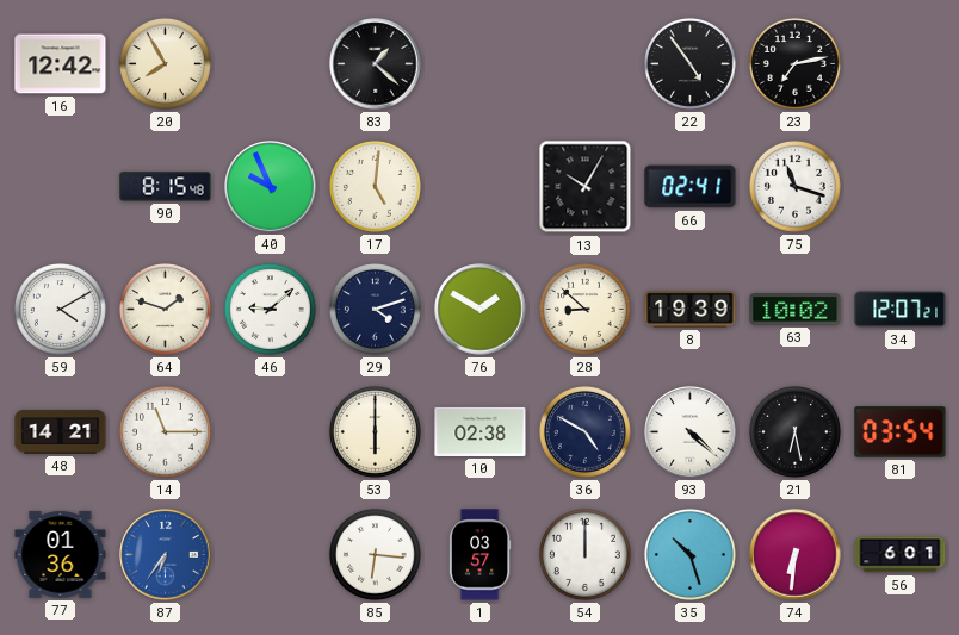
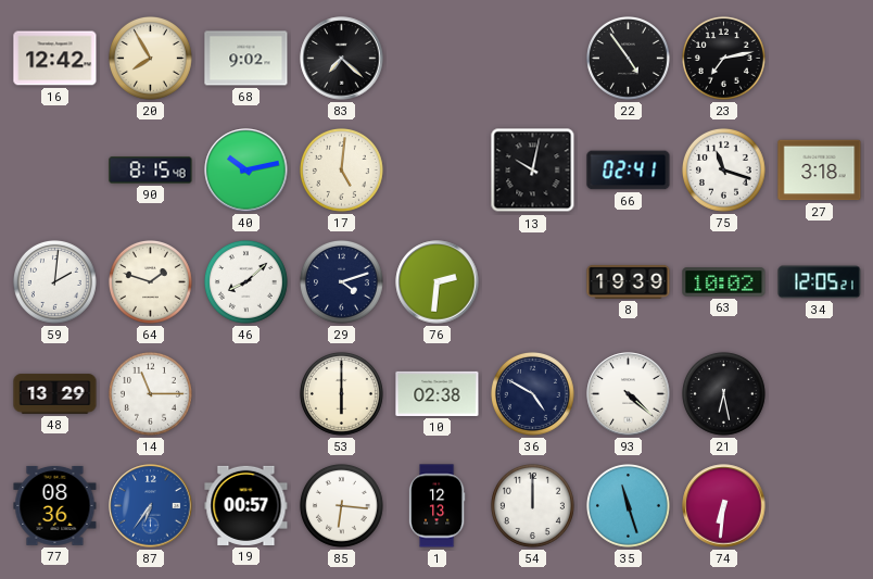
68: none -> 9:02
83: 1:22 -> 7:22
40: 9:56 -> 10:13
13: 10:05 -> 10:02
27: none -> 3:18
59: 4:10 -> 2:01
46: 9:08 -> 8:08
76: 1:50 -> 2:31
28: 8:52 -> none
34: 12:07 -> 12:05
48: 14:21 -> 13:29
81: 03:54 -> none
77: 01:36 -> 08:36
19: none -> 00:57
1: 03:57 -> 12:13
35: 10:27 -> 11:27
56: 6:01 -> none
